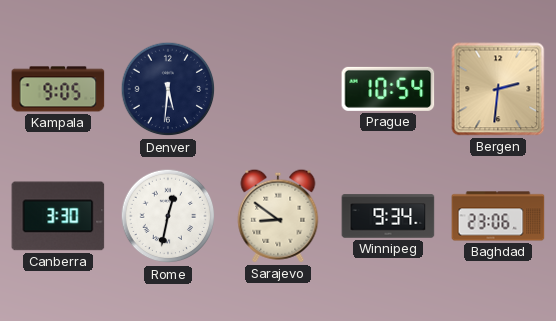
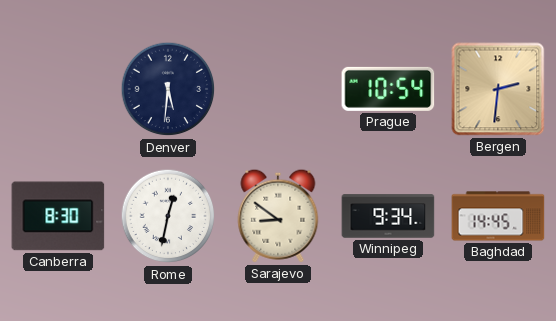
Kampala: 9:05 -> none
Canberra: 3:30 -> 8:30
Baghdad: 23:06 -> 14:45
